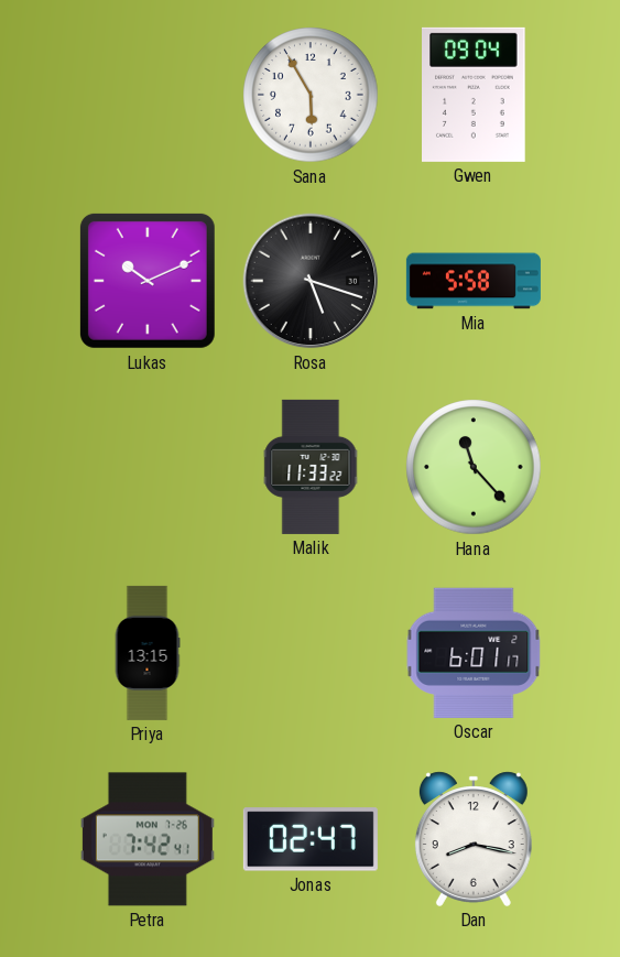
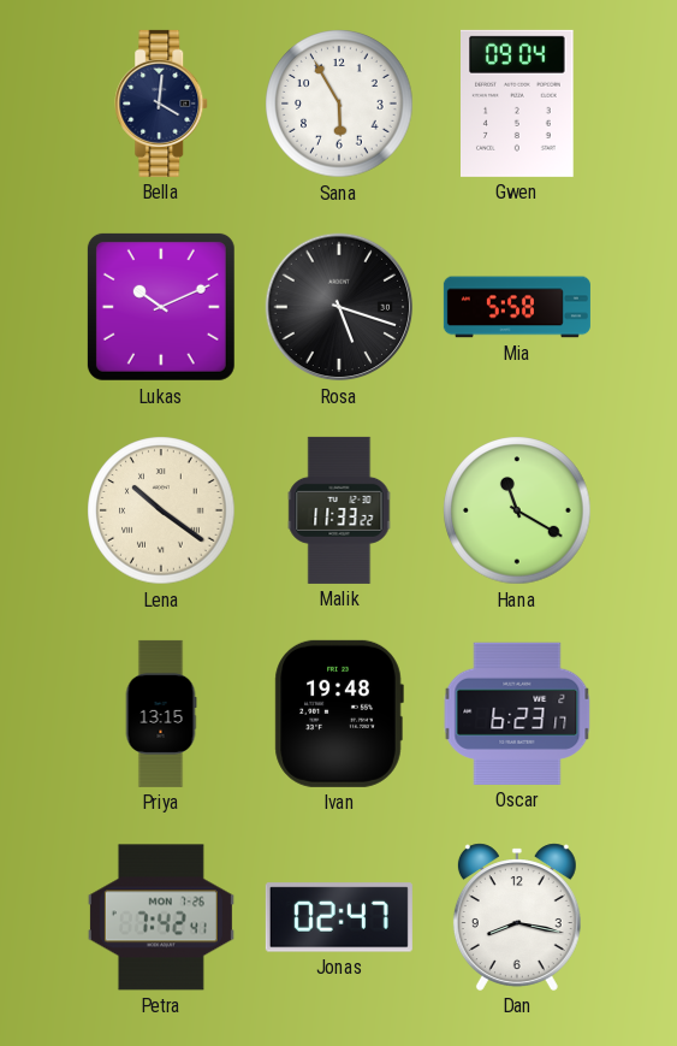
Bella: none -> 4:01
Lena: none -> 10:21
Hana: 11:23 -> 11:20
Ivan: none -> 19:48
Oscar: 6:01 -> 6:23
